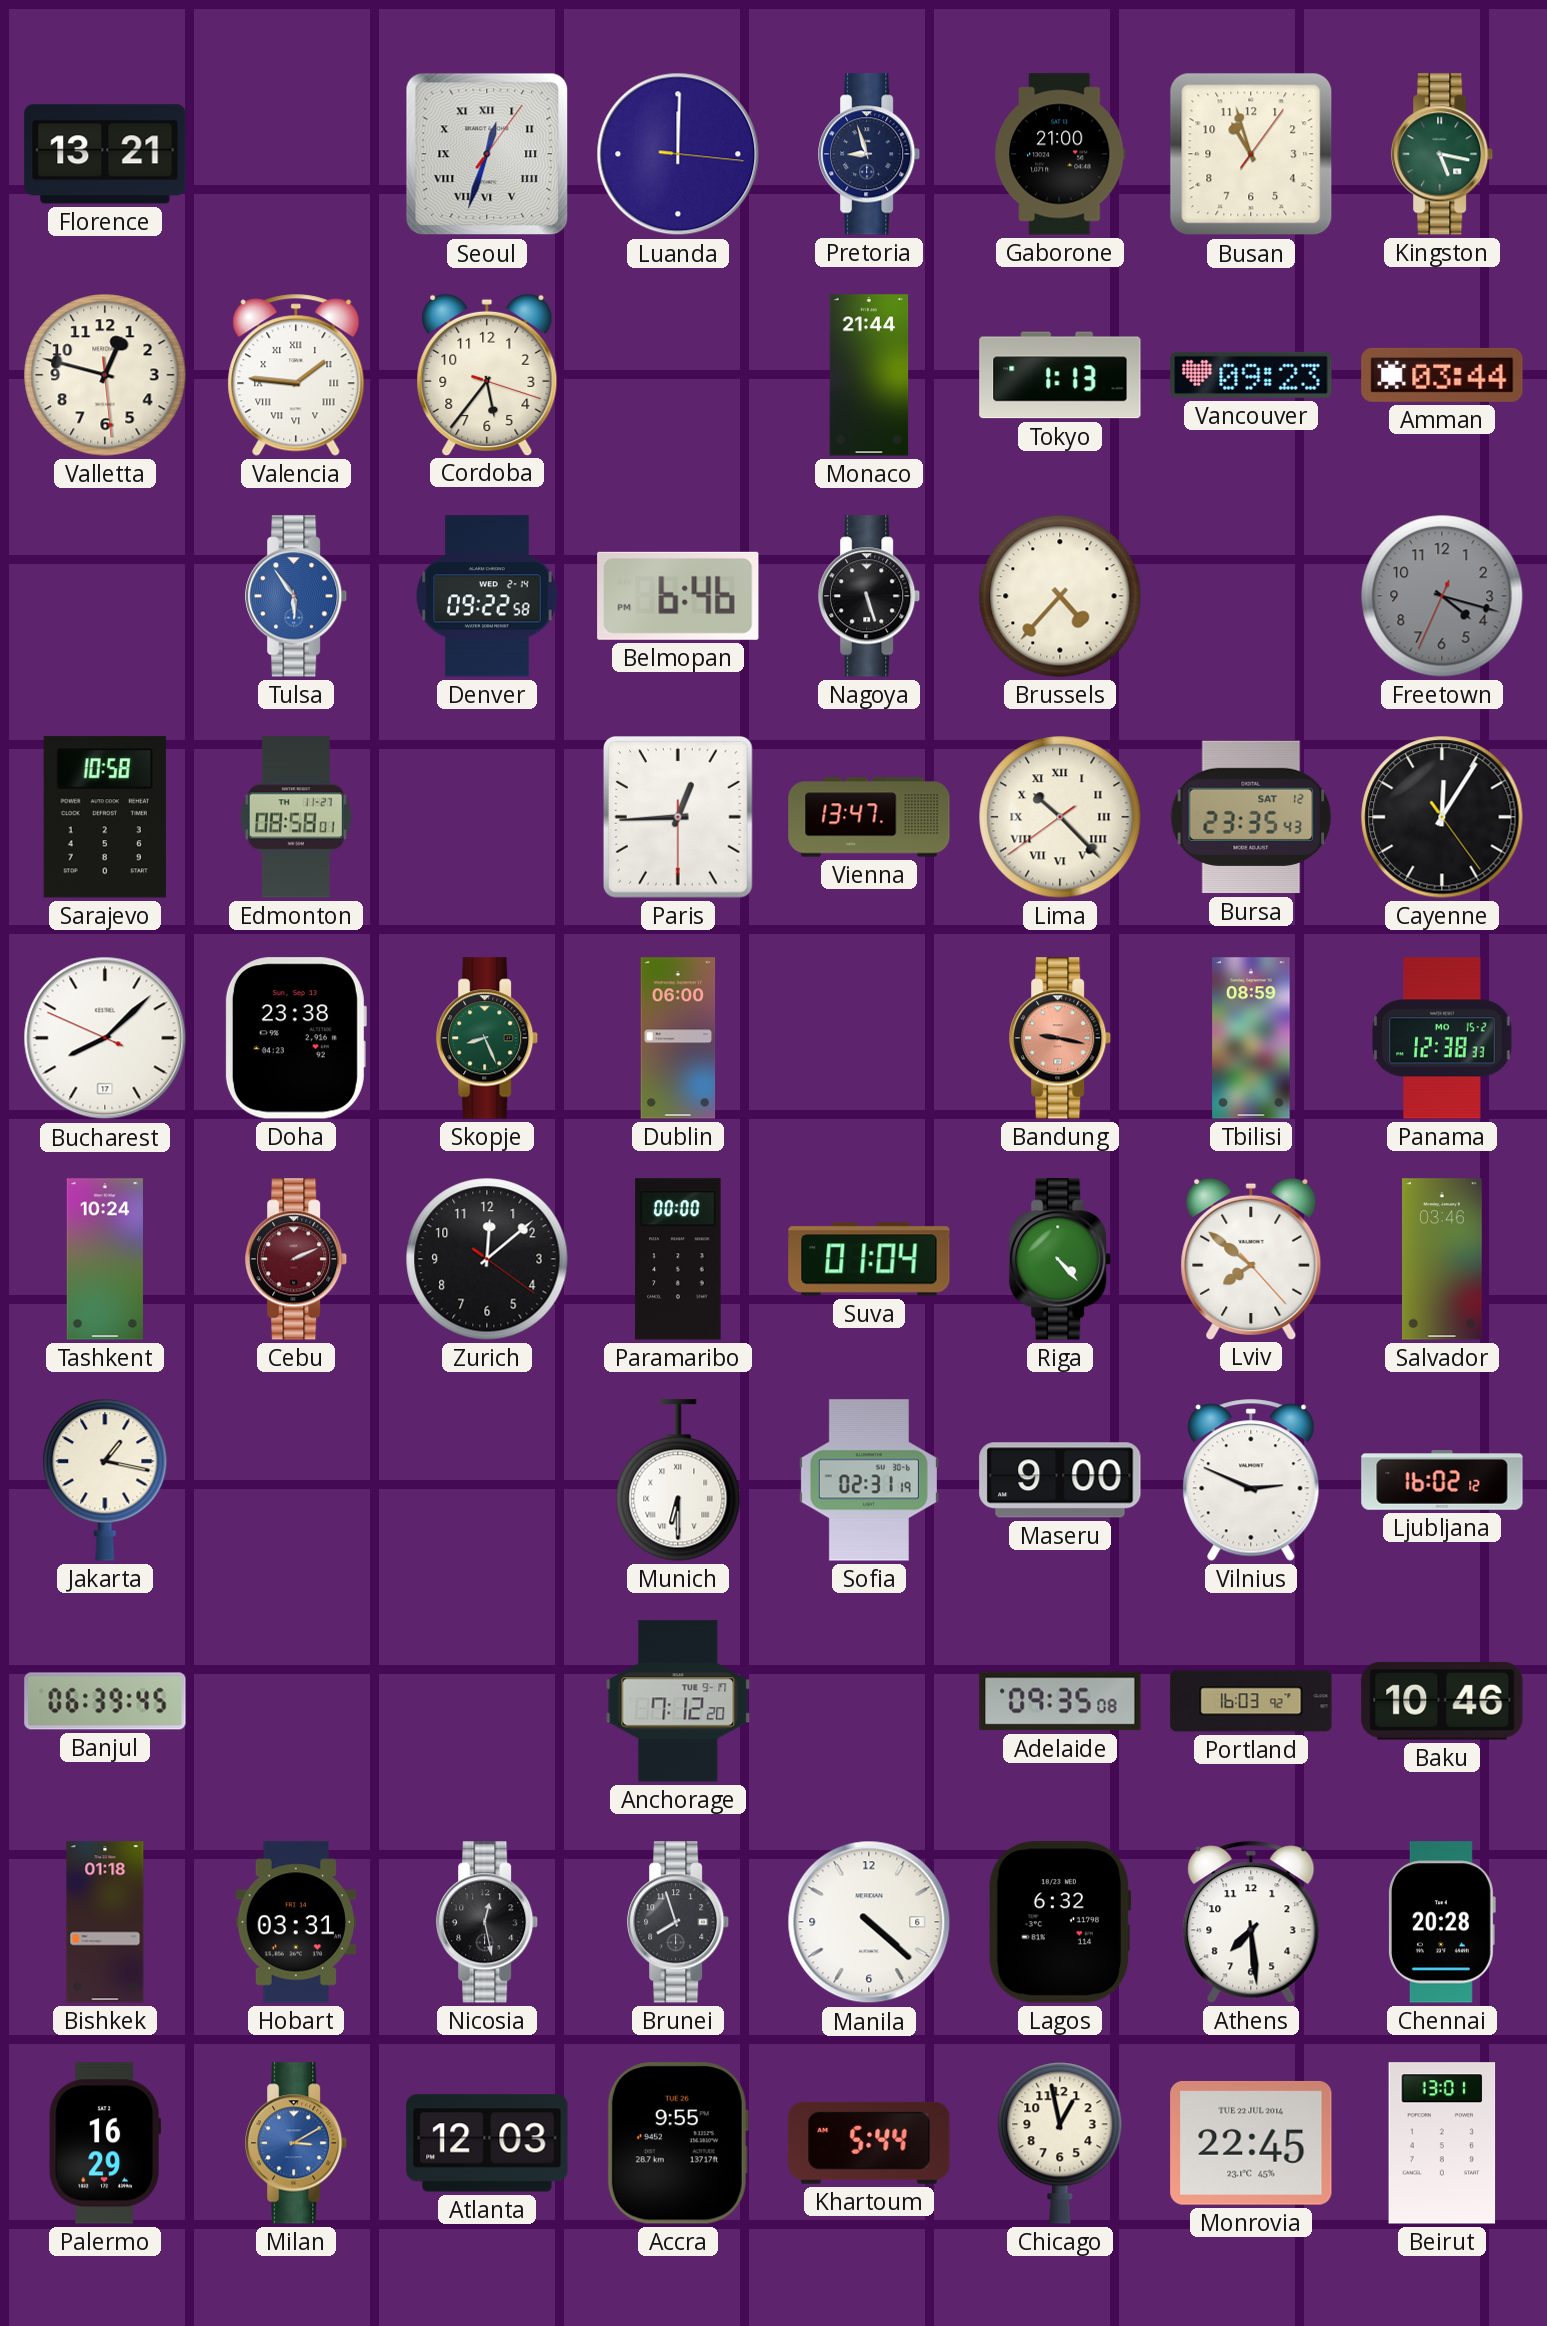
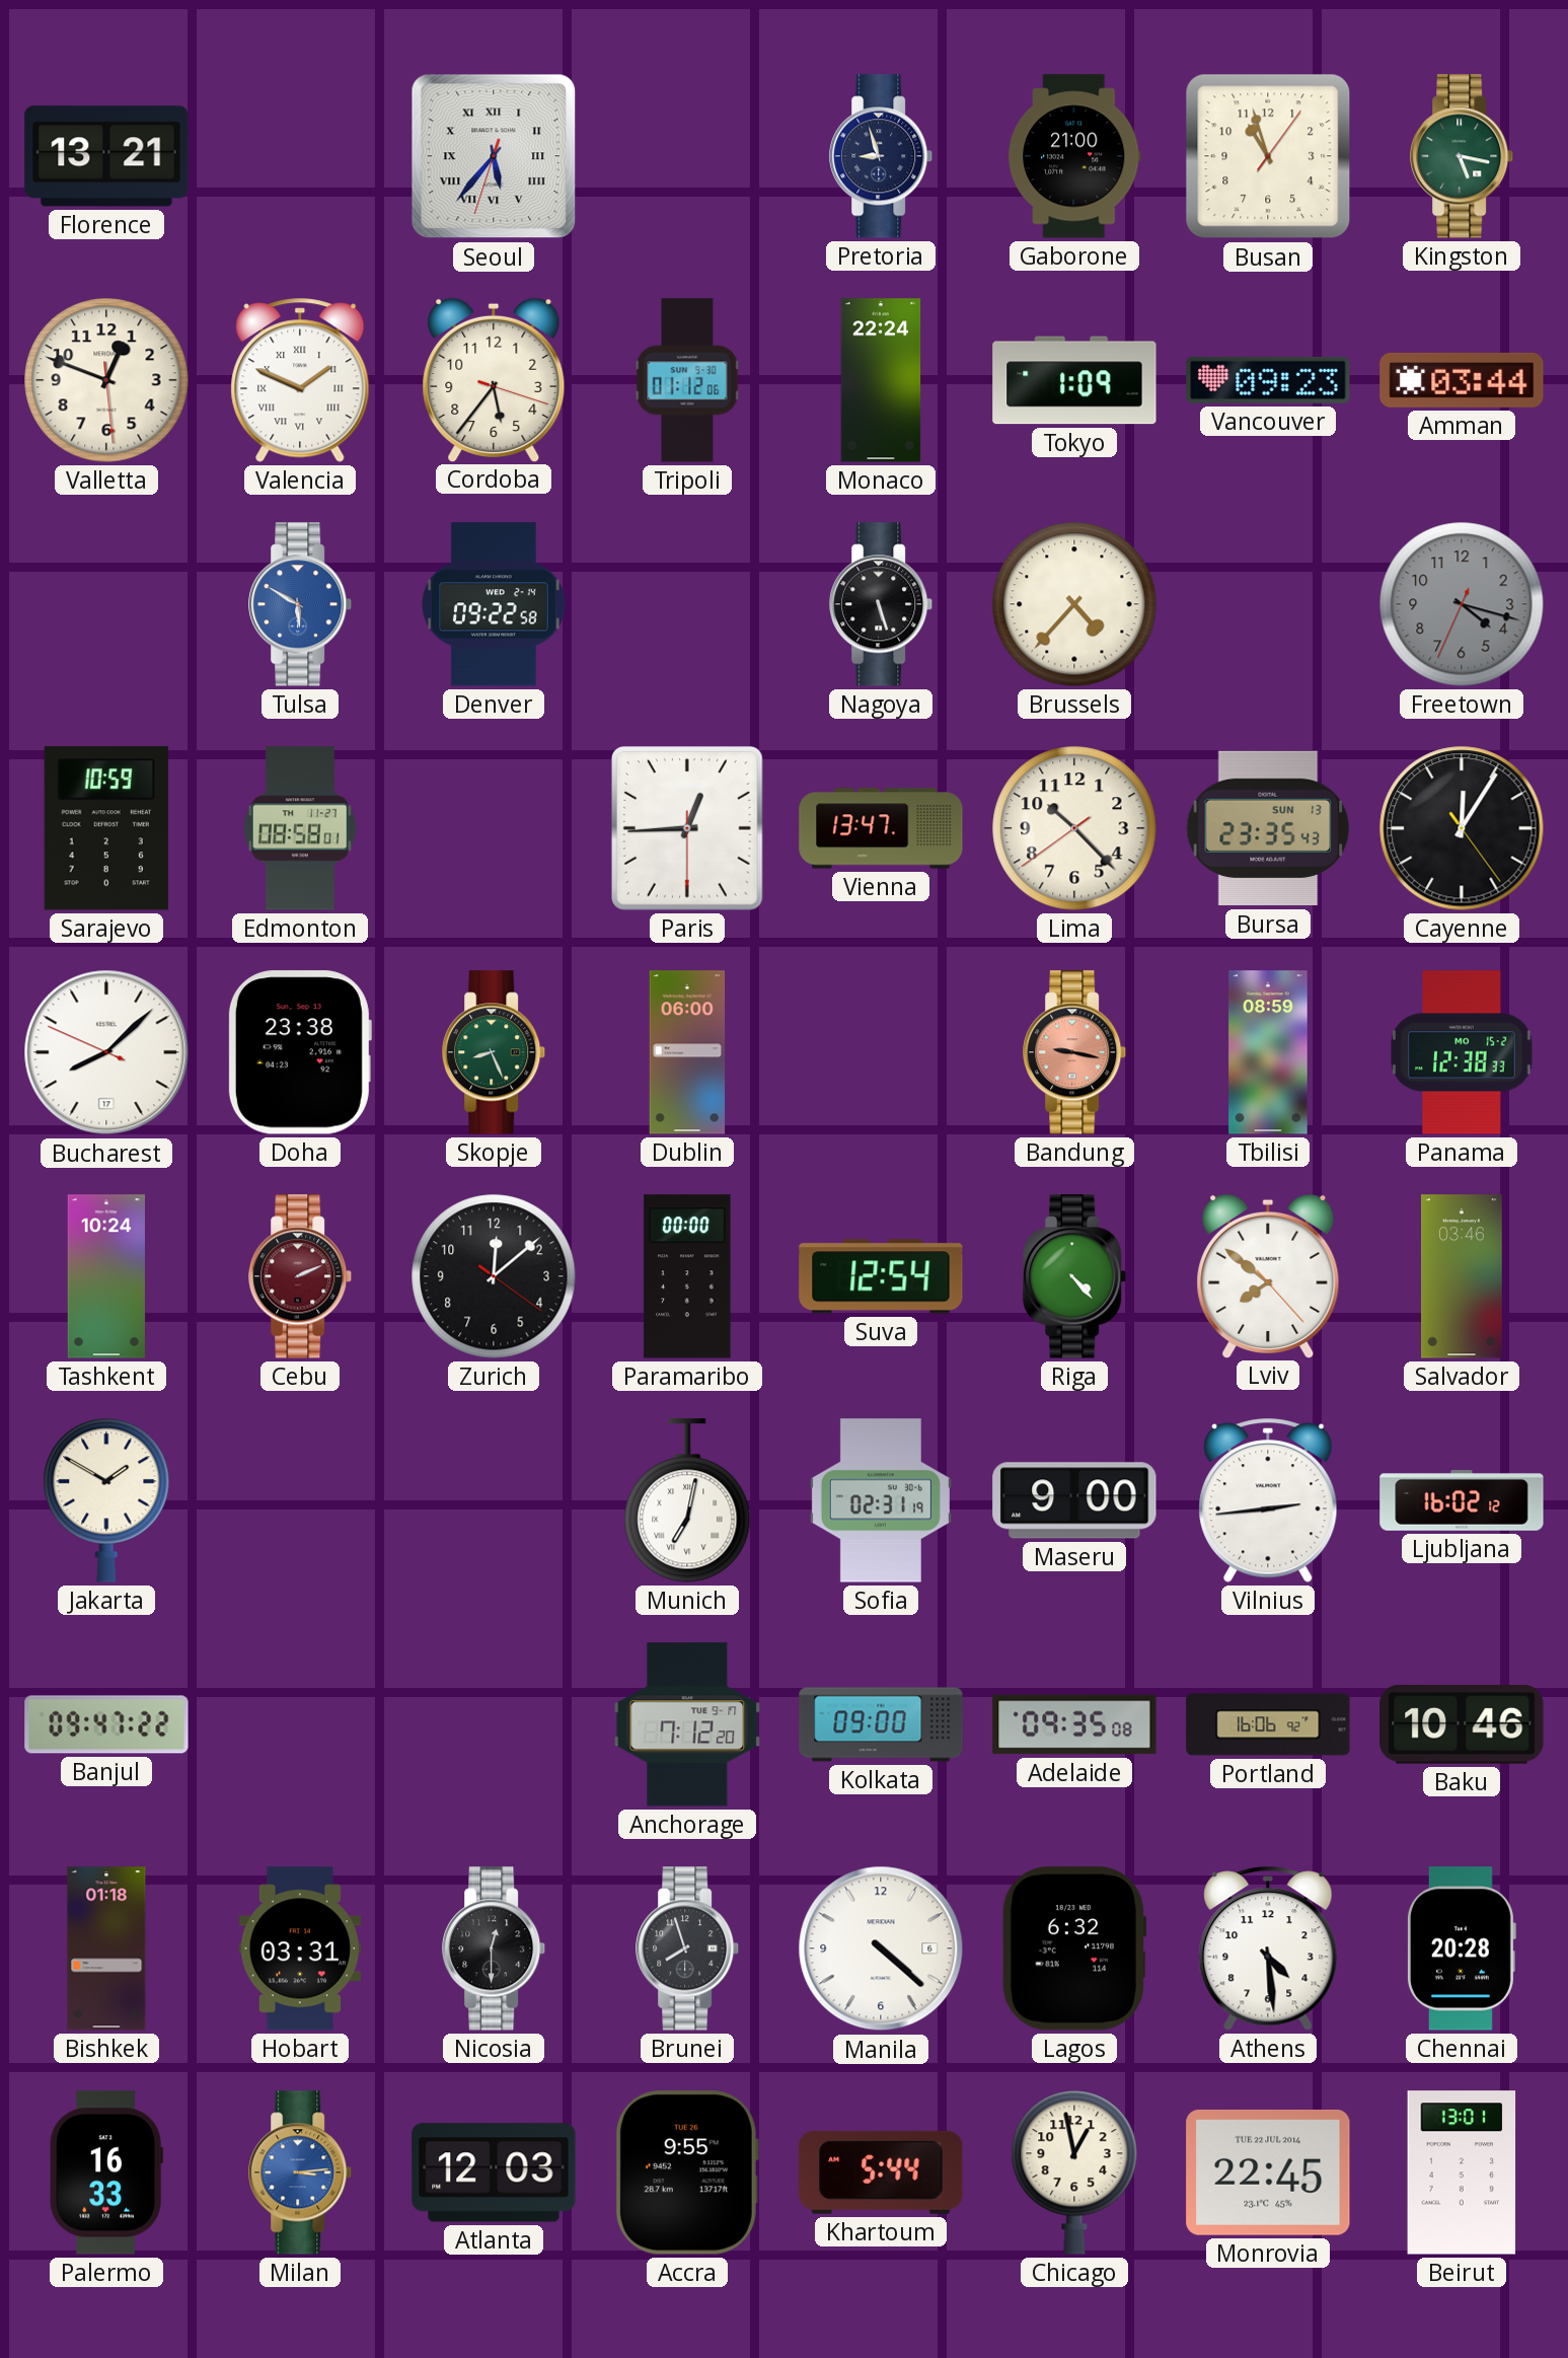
Seoul: 12:33 -> 5:36
Luanda: 12:00 -> none
Valletta: 12:47 -> 12:48
Valencia: 1:46 -> 1:49
Tripoli: none -> 01:12
Monaco: 21:44 -> 22:24
Tokyo: 1:13 -> 1:09
Tulsa: 5:54 -> 5:50
Belmopan: 6:46 -> none
Sarajevo: 10:58 -> 10:59
Lima numerals: Roman -> Arabic
Bursa date: SAT 12 -> SUN 13
Suva: 01:04 -> 12:54
Jakarta: 1:17 -> 1:50
Munich: 6:30 -> 7:02
Vilnius: 2:49 -> 2:44
Banjul: 06:39 -> 09:47
Kolkata: none -> 09:00
Portland: 16:03 -> 16:06
Nicosia: 12:28 -> 12:30
Athens: 7:29 -> 4:29
Palermo: 16:29 -> 16:33
Milan: 3:10 -> 3:14
